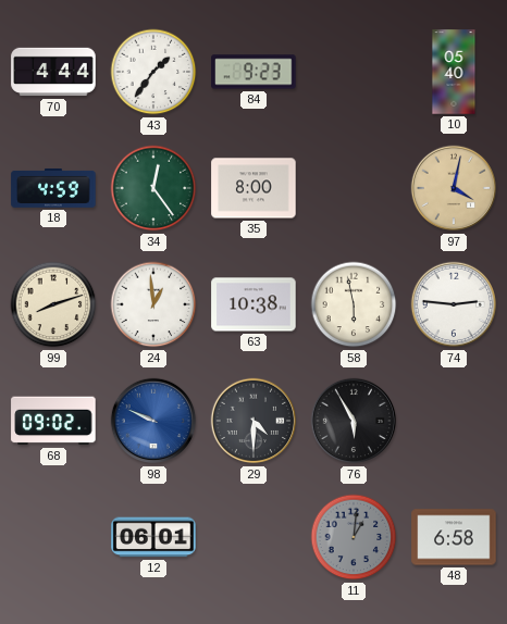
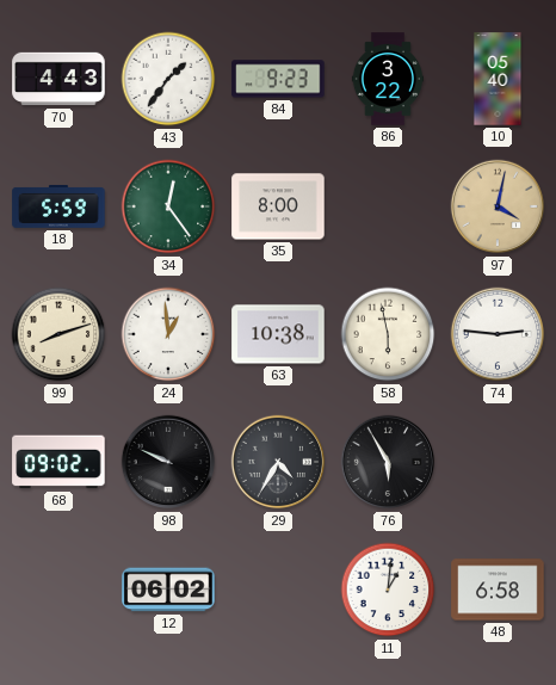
70: 4:44 -> 4:43
86: none -> 3:22
18: 4:59 -> 5:59
98 dial: blue -> black
29: 4:30 -> 4:35
12: 06:01 -> 06:02
11 dial: grey -> white
